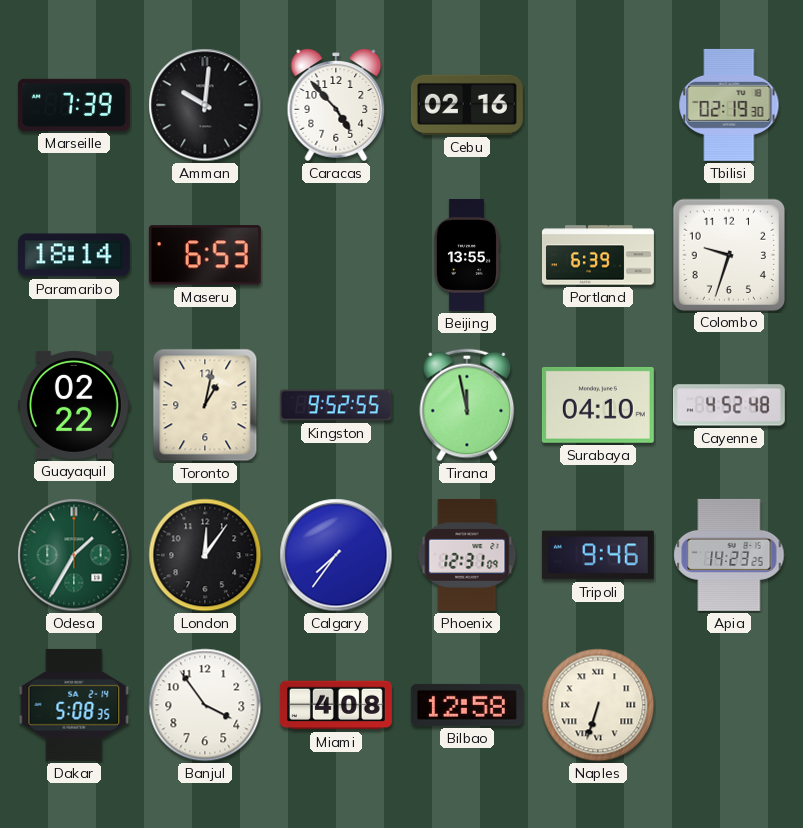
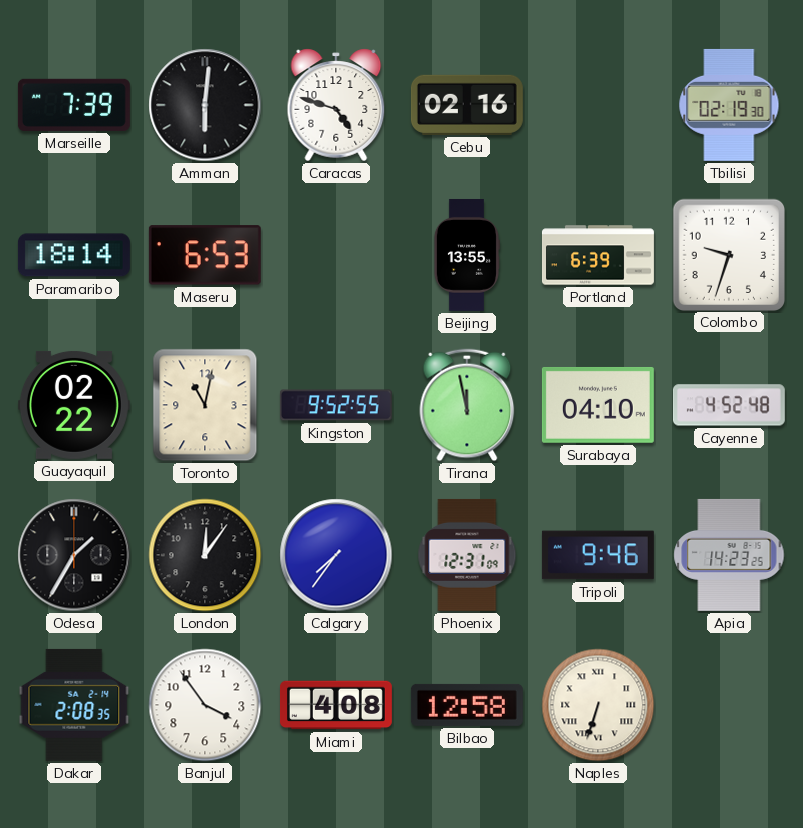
Amman: 10:01 -> 6:01
Caracas: 4:53 -> 4:48
Toronto: 1:02 -> 11:02
Odesa dial: green -> black
Dakar: 5:08 -> 2:08
